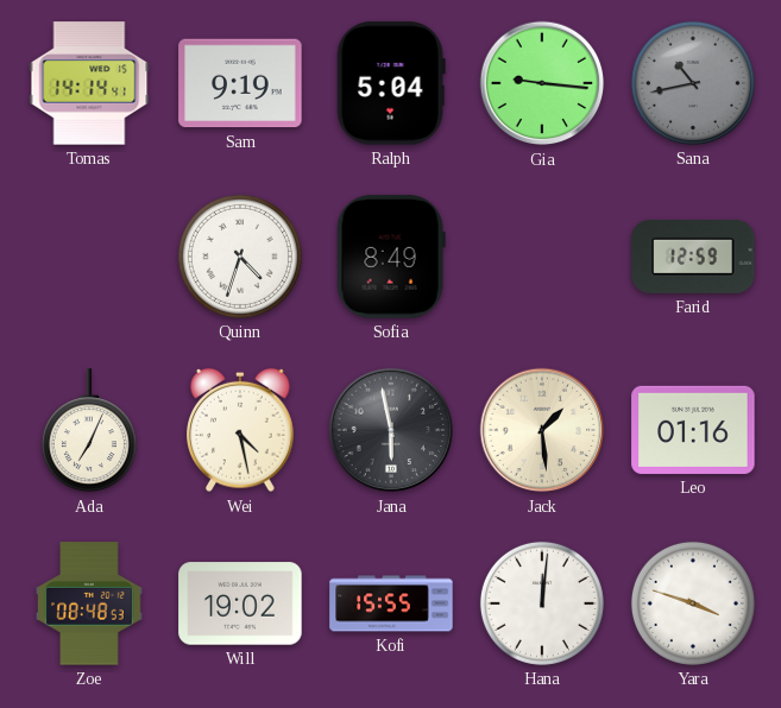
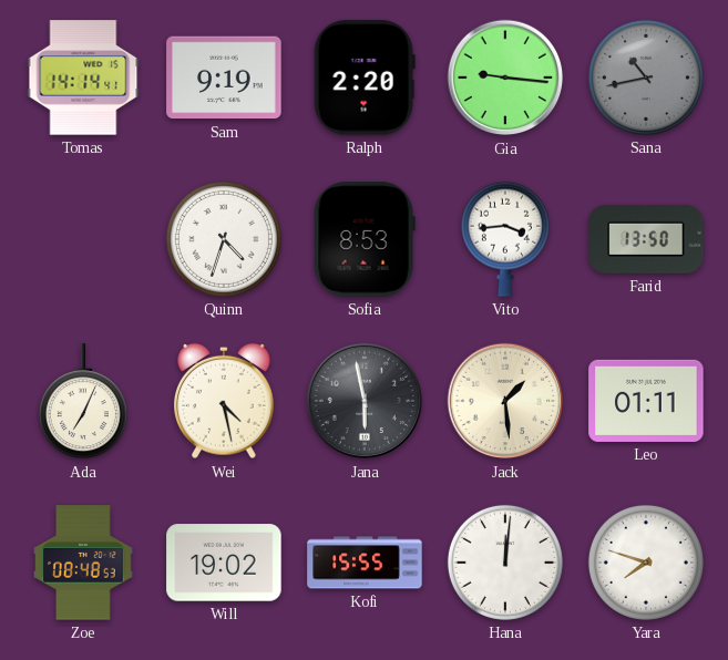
Ralph: 5:04 -> 2:20
Sofia: 8:49 -> 8:53
Vito: none -> 3:44
Farid: 12:59 -> 13:50
Leo: 01:16 -> 01:11
Yara: 3:48 -> 7:48
